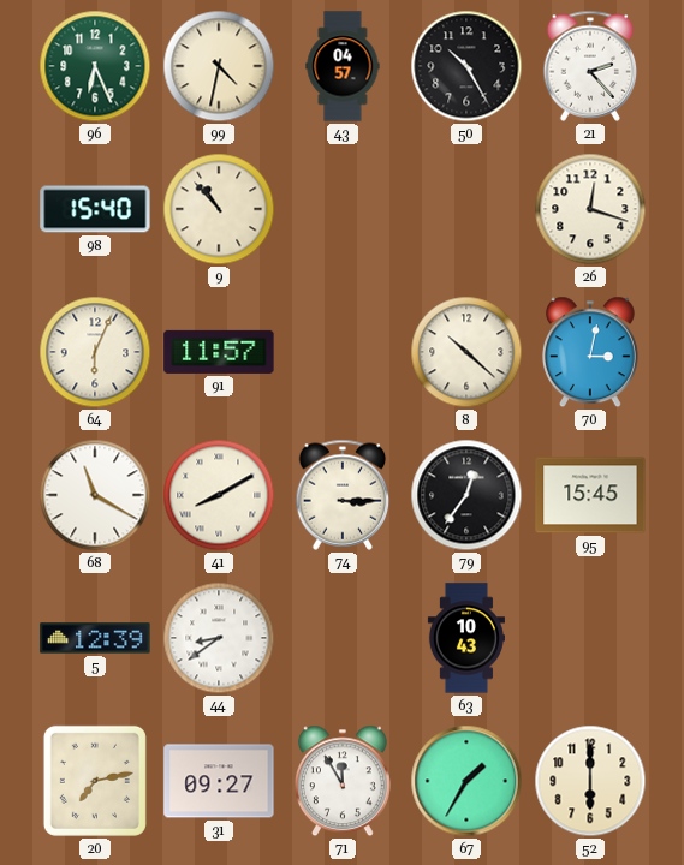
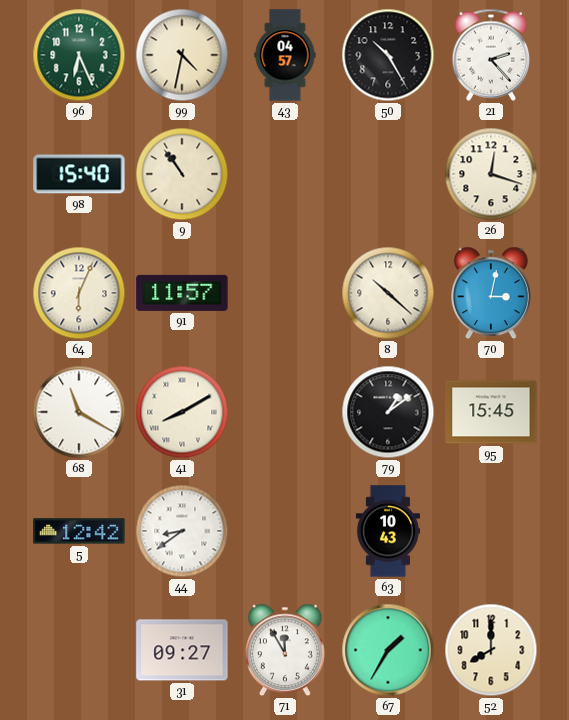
9: 10:53 -> 10:54
74: 3:15 -> none
79: 12:36 -> 1:09
5: 12:39 -> 12:42
20: 7:13 -> none
52: 6:00 -> 8:00
